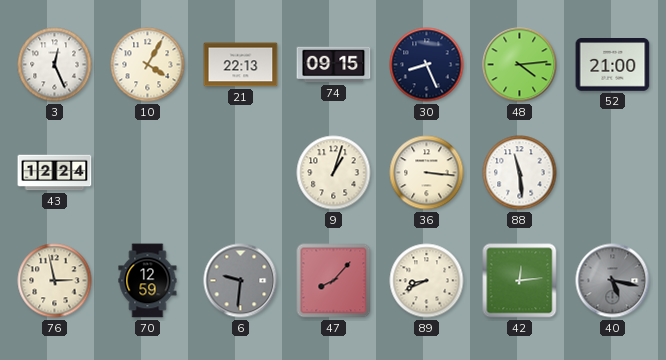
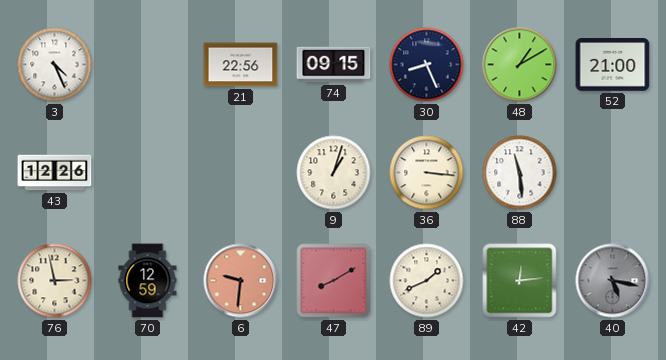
3: 12:26 -> 4:26
10: 4:05 -> none
21: 22:13 -> 22:56
48: 4:14 -> 1:10
43: 12:24 -> 12:26
6 dial: grey -> salmon
47: 8:07 -> 8:10
89: 8:41 -> 1:41
